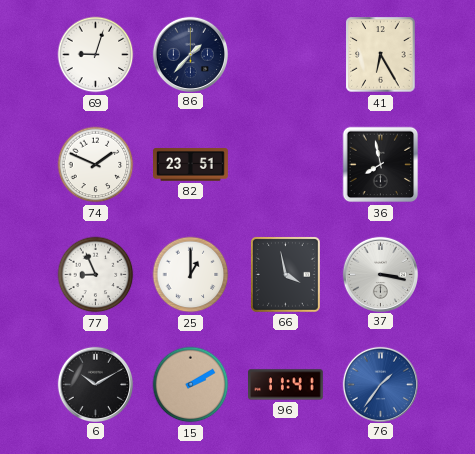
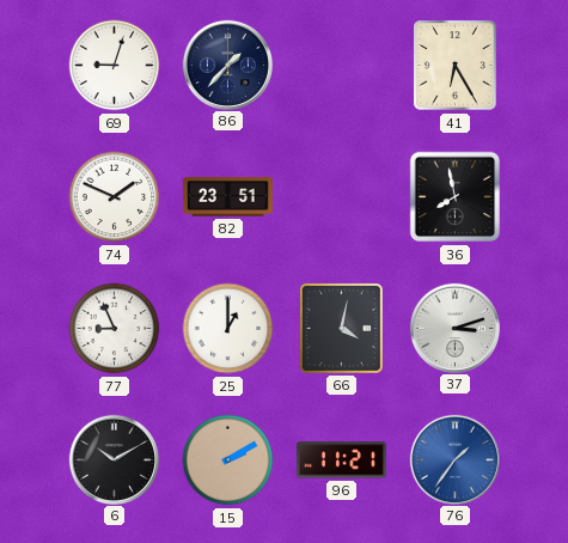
66: 3:58 -> 4:02
37: 3:17 -> 3:12
96: 11:41 -> 11:21
